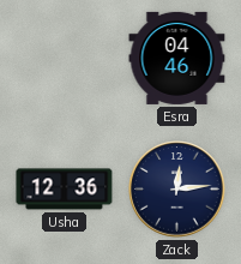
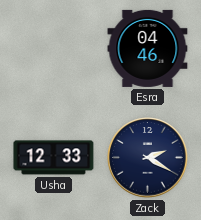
Usha: 12:36 -> 12:33
Zack: 12:14 -> 2:20
